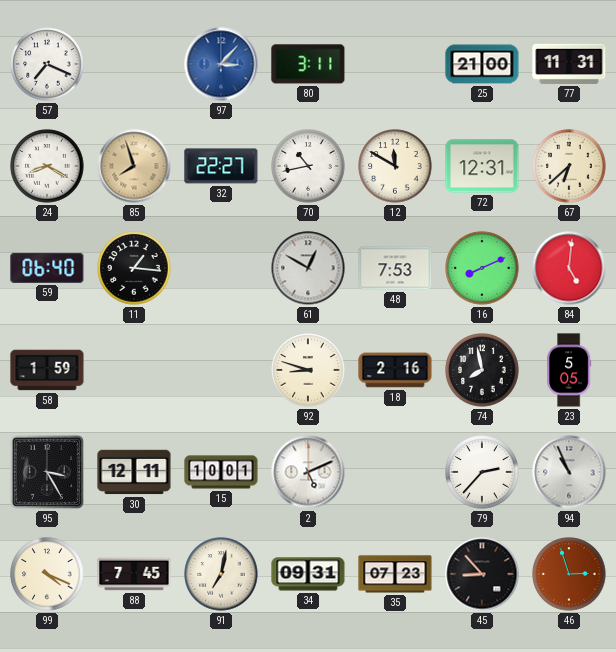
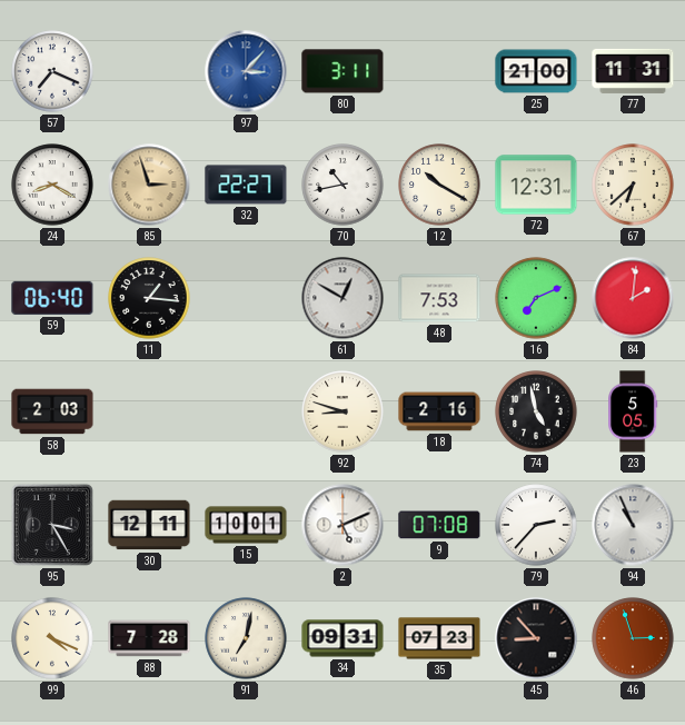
85: 7:57 -> 2:57
12: 11:50 -> 10:20
16: 8:11 -> 7:11
84: 5:01 -> 2:01
58: 1:59 -> 2:03
74: 7:58 -> 4:58
9: none -> 07:08
88: 7:45 -> 7:28
